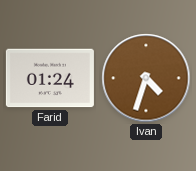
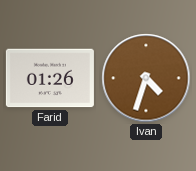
Farid: 01:24 -> 01:26
